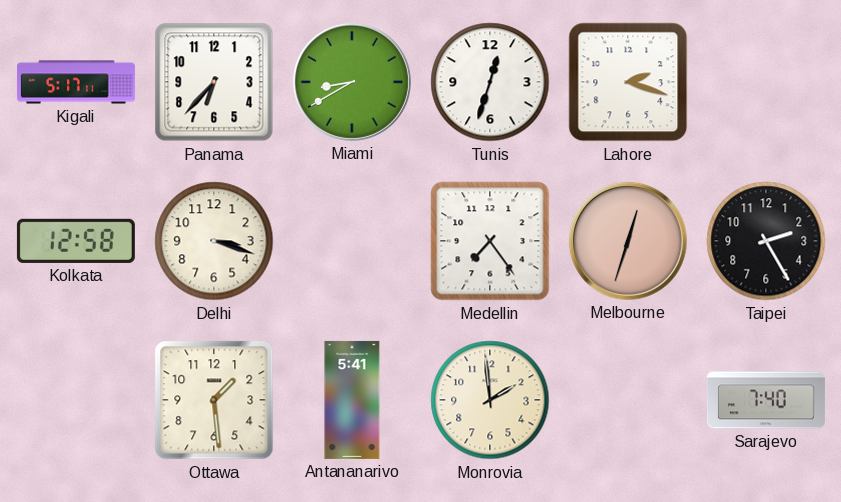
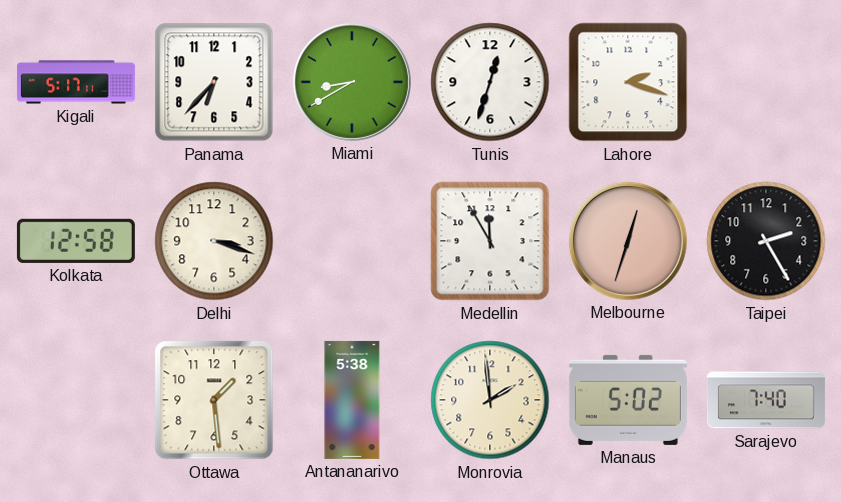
Medellin: 7:24 -> 11:55
Antananarivo: 5:41 -> 5:38
Manaus: none -> 5:02
